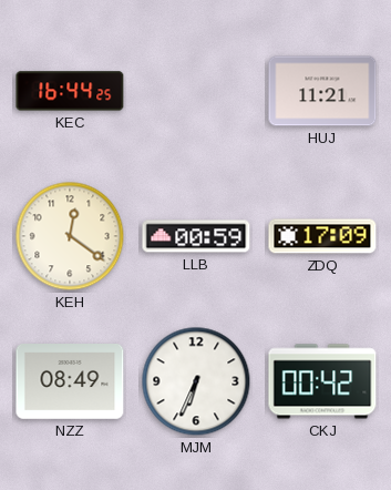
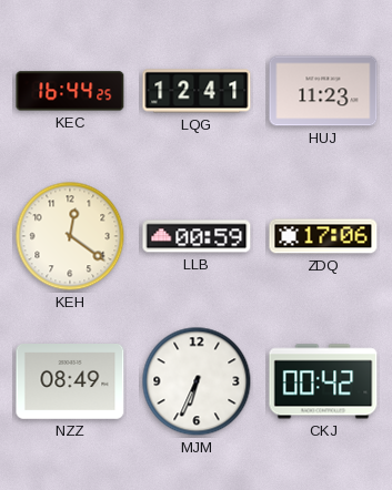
LQG: none -> 12:41
HUJ: 11:21 -> 11:23
ZDQ: 17:09 -> 17:06
